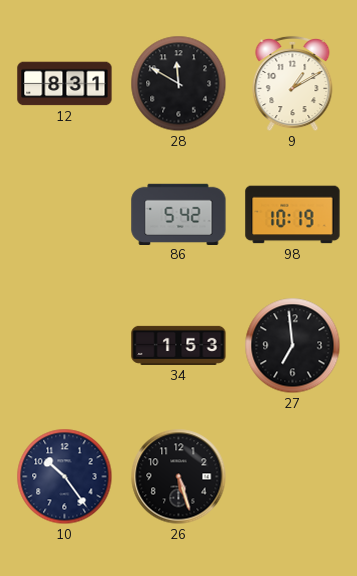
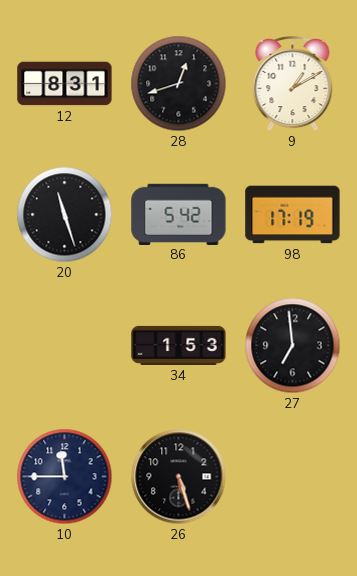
28: 11:50 -> 12:42
20: none -> 11:27
98: 10:19 -> 17:19
10: 10:24 -> 11:45
